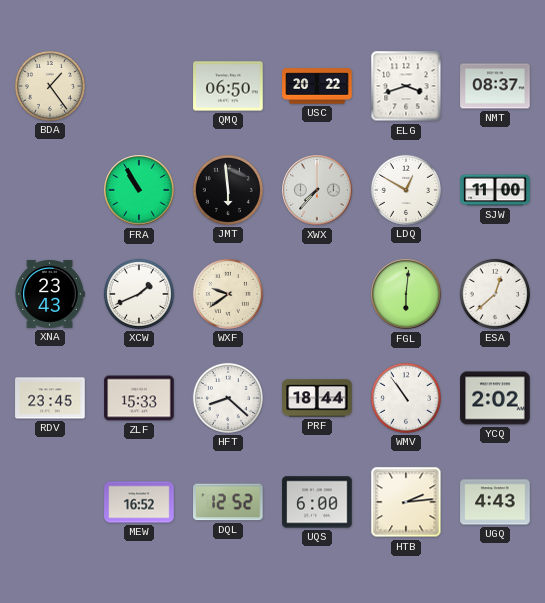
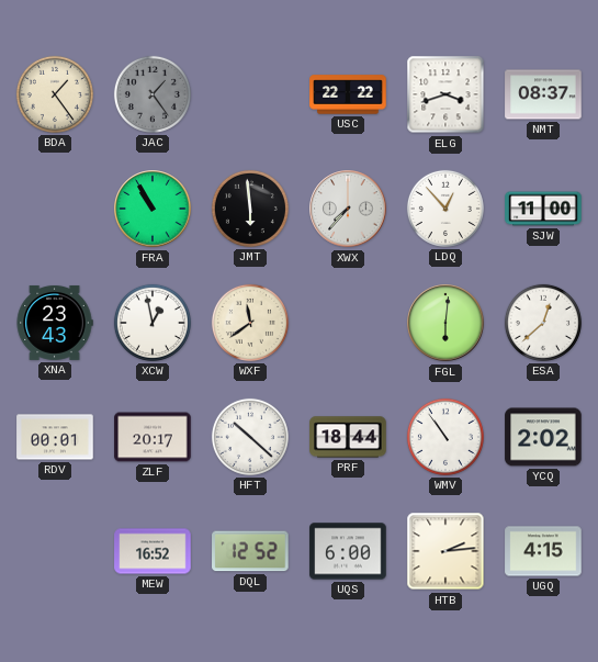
JAC: none -> 1:24
QMQ: 06:50 -> none
USC: 20:22 -> 22:22
LDQ: 12:50 -> 12:53
XCW: 1:41 -> 12:58
WXF: 9:39 -> 11:39
RDV: 23:45 -> 00:01
ZLF: 15:33 -> 20:17
HFT: 8:22 -> 10:22
UGQ: 4:43 -> 4:15
